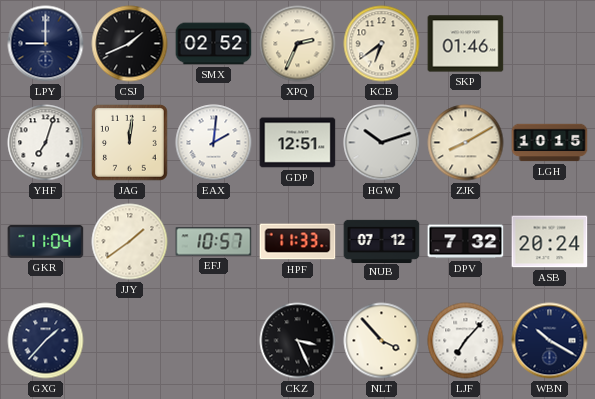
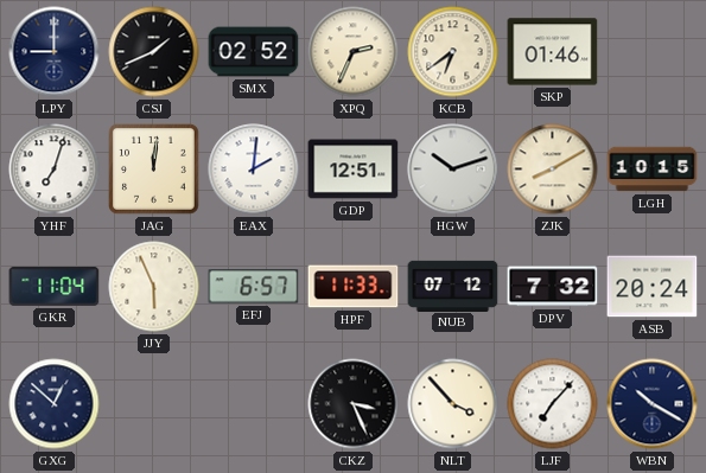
JJY: 1:39 -> 5:56
EFJ: 10:57 -> 6:57
GXG: 1:37 -> 12:52
